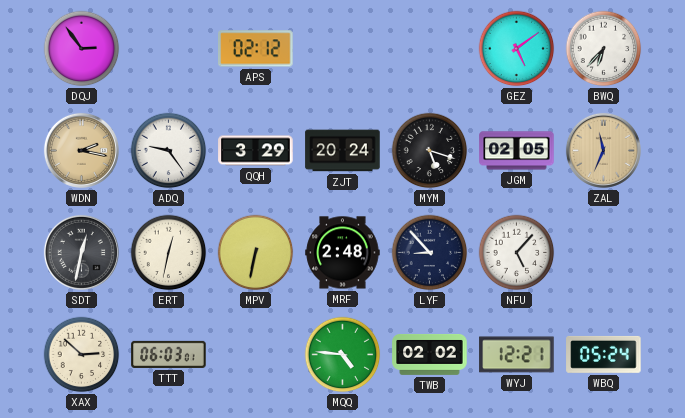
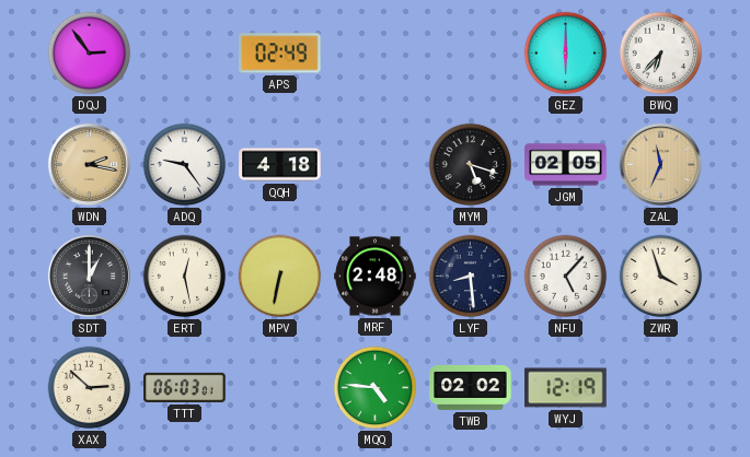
APS: 02:12 -> 02:49
GEZ: 5:09 -> 6:00
QQH: 3:29 -> 4:18
ZJT: 20:24 -> none
SDT: 12:32 -> 1:00
ERT: 12:32 -> 12:28
LYF: 8:53 -> 8:29
ZWR: none -> 3:57
WYJ: 12:21 -> 12:19
WBQ: 05:24 -> none
